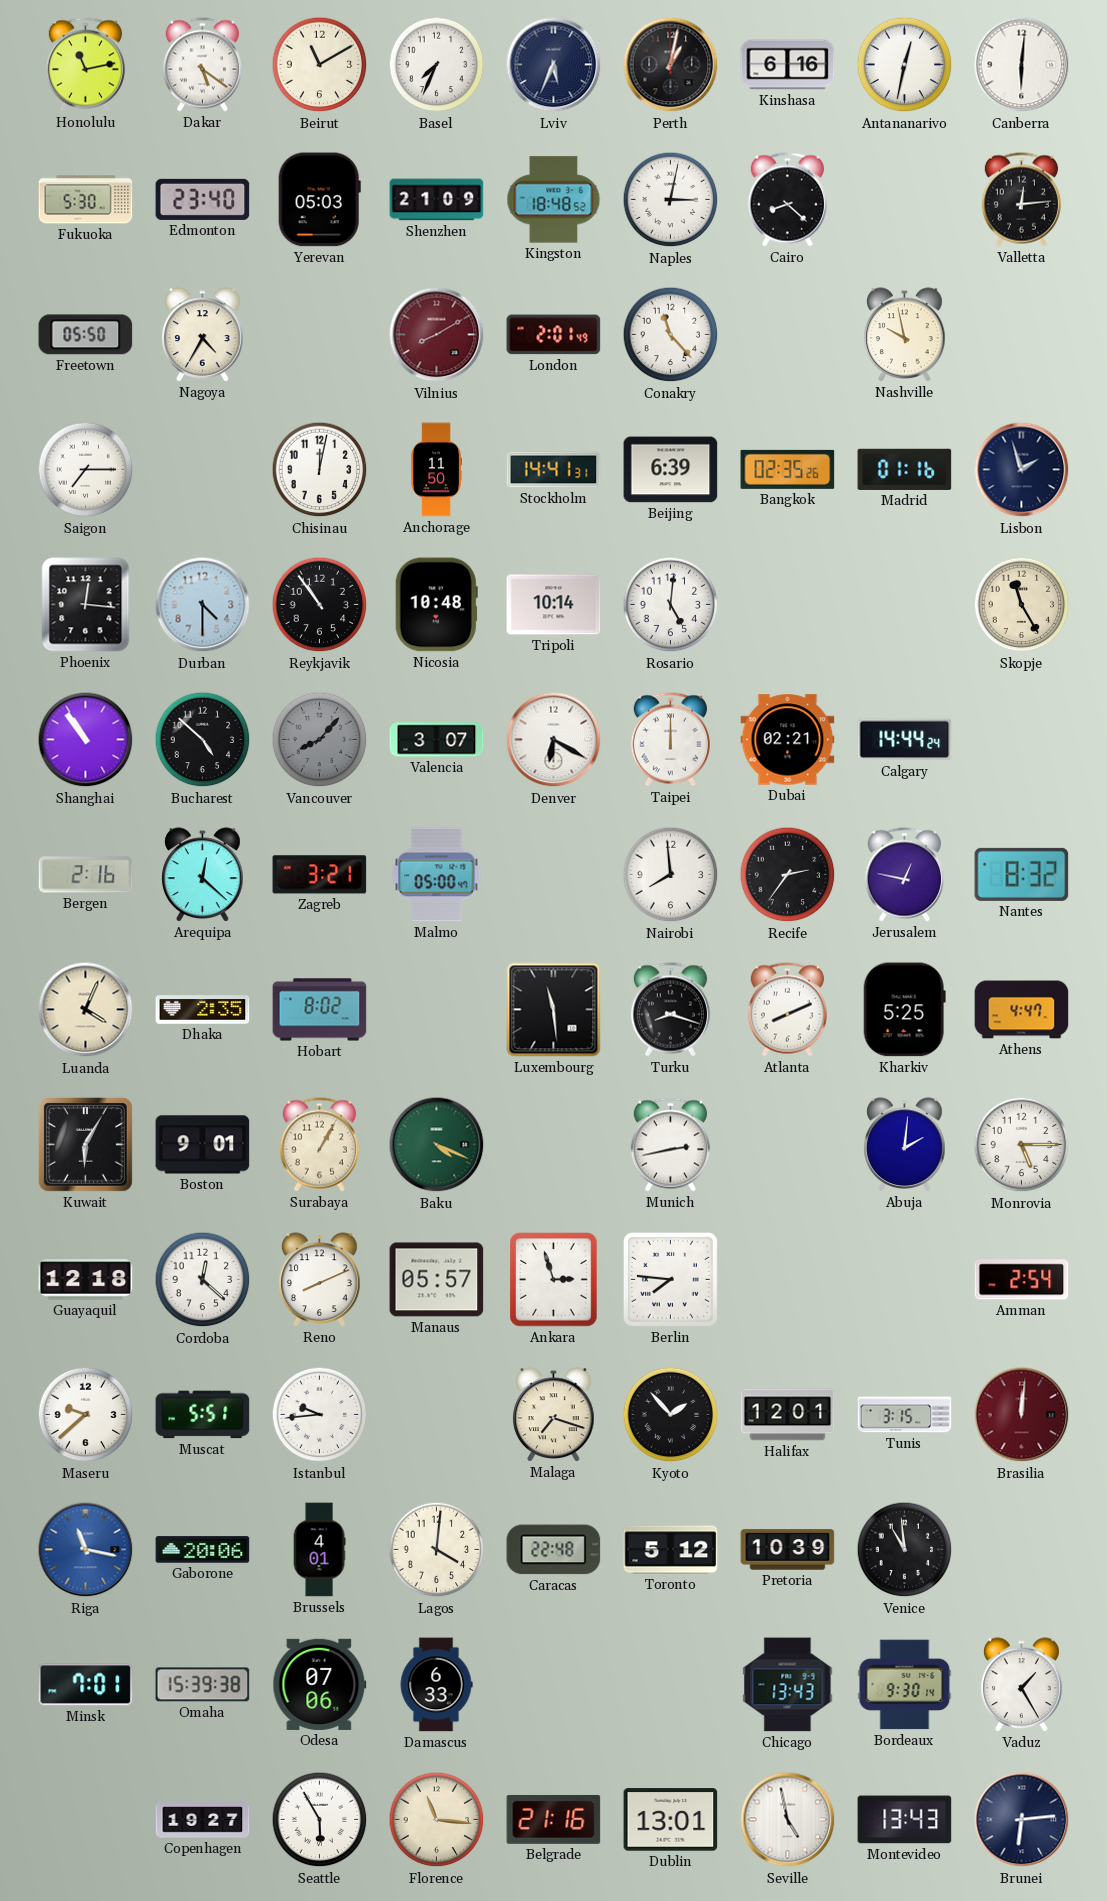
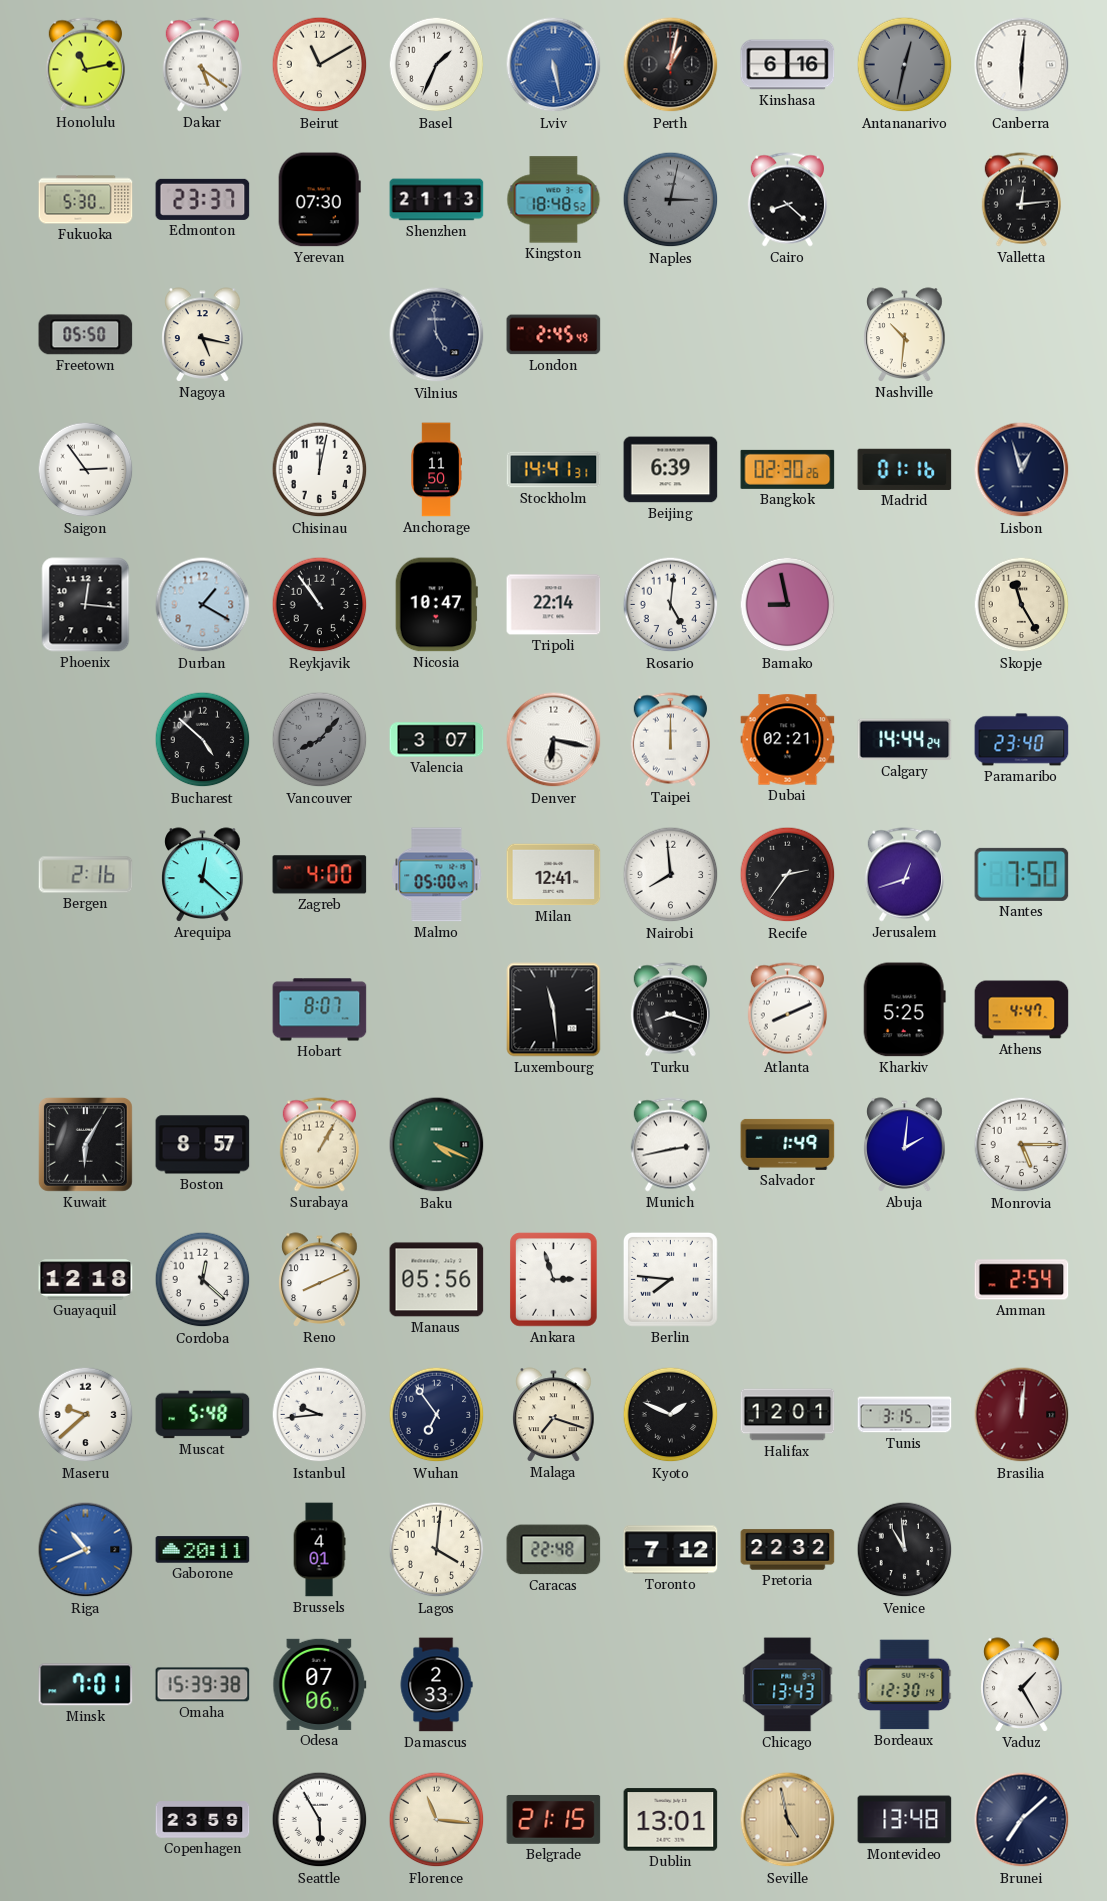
Basel: 7:34 -> 1:34
Lviv: 5:34 -> 5:28
Lviv dial: navy -> blue
Antananarivo dial: white -> grey
Edmonton: 23:40 -> 23:37
Yerevan: 05:03 -> 07:30
Shenzhen: 21:09 -> 21:13
Naples dial: white -> grey
Nagoya: 4:35 -> 5:17
Vilnius: 8:10 -> 4:59
Vilnius dial: burgundy -> navy
London: 2:01 -> 2:45
Conakry: 11:23 -> none
Nashville: 9:58 -> 10:31
Saigon: 7:15 -> 2:54
Bangkok: 02:35 -> 02:30
Lisbon: 1:57 -> 12:57
Durban: 4:30 -> 1:20
Nicosia: 10:48 -> 10:47
Tripoli: 10:14 -> 22:14
Bamako: none -> 8:58
Shanghai: 10:54 -> none
Denver: 6:20 -> 6:17
Paramaribo: none -> 23:40
Zagreb: 3:21 -> 4:00
Milan: none -> 12:41
Jerusalem: 12:47 -> 12:42
Nantes: 8:32 -> 7:50
Luanda: 4:04 -> none
Dhaka: 2:35 -> none
Hobart: 8:02 -> 8:07
Boston: 9:01 -> 8:57
Salvador: none -> 1:49
Manaus: 05:57 -> 05:56
Muscat: 5:51 -> 5:48
Wuhan: none -> 6:54
Kyoto: 1:53 -> 1:49
Riga: 11:17 -> 10:41
Gaborone: 20:06 -> 20:11
Toronto: 5:12 -> 7:12
Pretoria: 10:39 -> 22:32
Damascus: 6:33 -> 2:33
Bordeaux: 9:30 -> 12:30
Copenhagen: 19:27 -> 23:59
Belgrade: 21:16 -> 21:15
Seville dial: white -> champagne
Montevideo: 13:43 -> 13:48
Brunei: 6:14 -> 7:08
